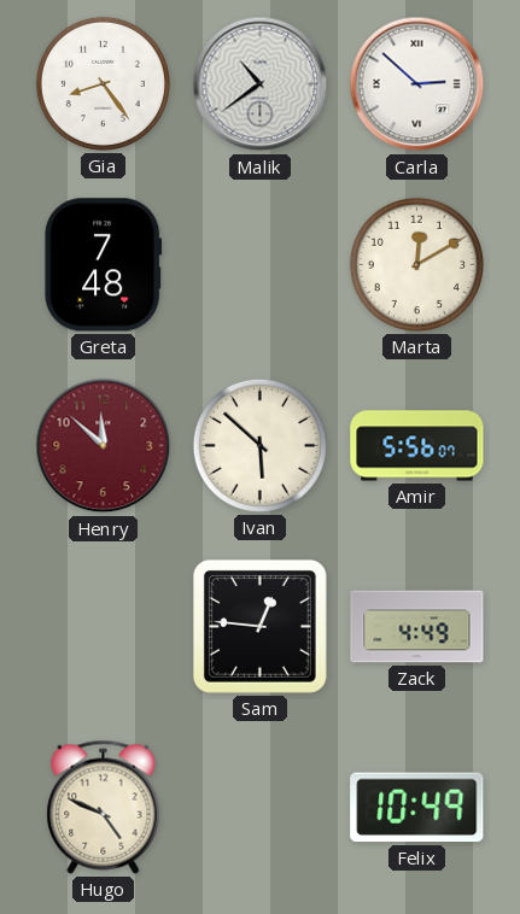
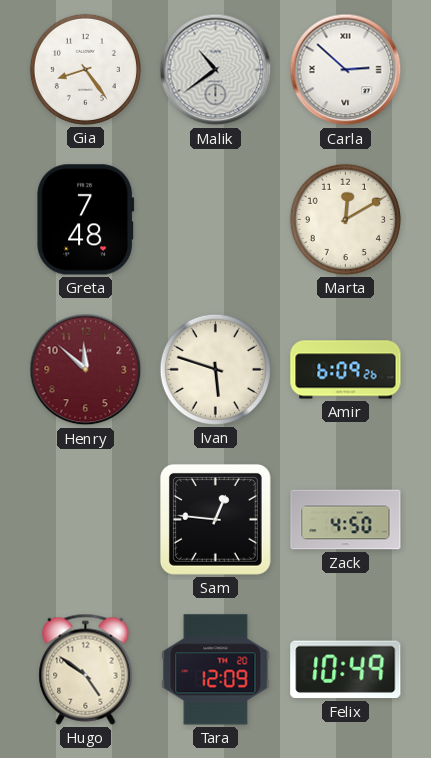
Ivan: 5:52 -> 5:48
Amir: 5:56 -> 6:09
Zack: 4:49 -> 4:50
Hugo: 4:49 -> 4:51
Tara: none -> 12:09
